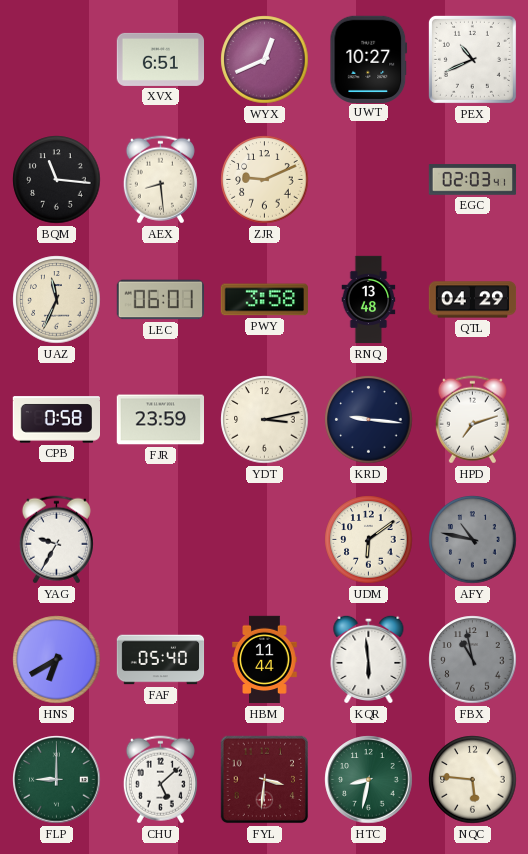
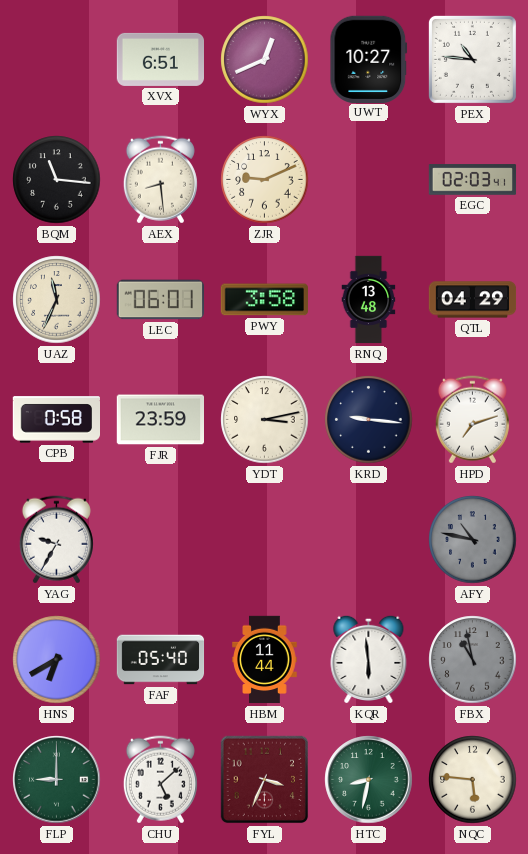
PEX: 10:41 -> 10:46
UDM: 6:09 -> none
FYL: 3:31 -> 3:34
